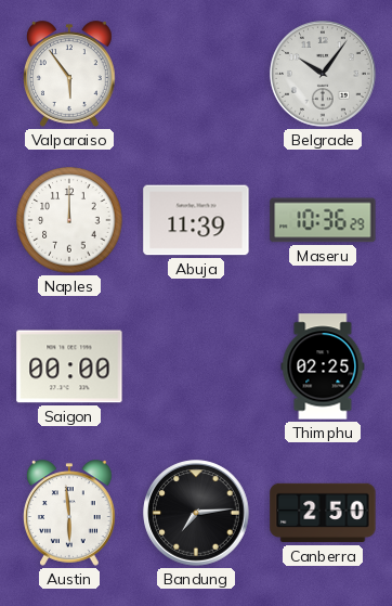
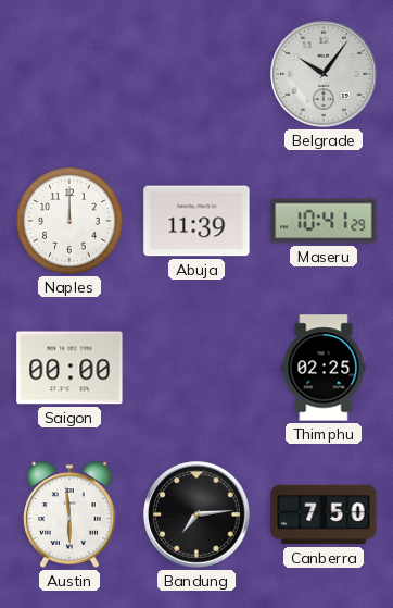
Valparaiso: 5:54 -> none
Maseru: 10:36 -> 10:41
Canberra: 2:50 -> 7:50
